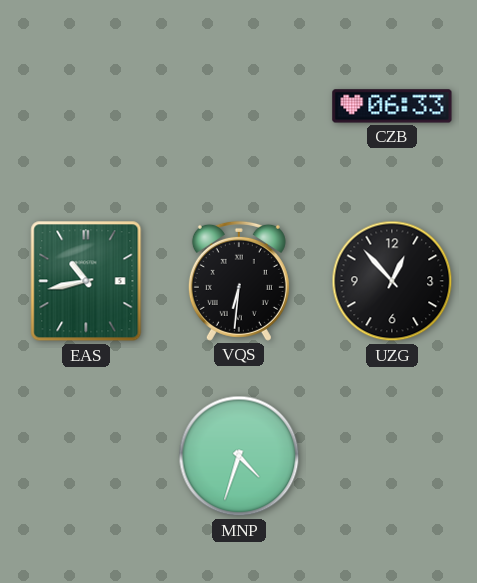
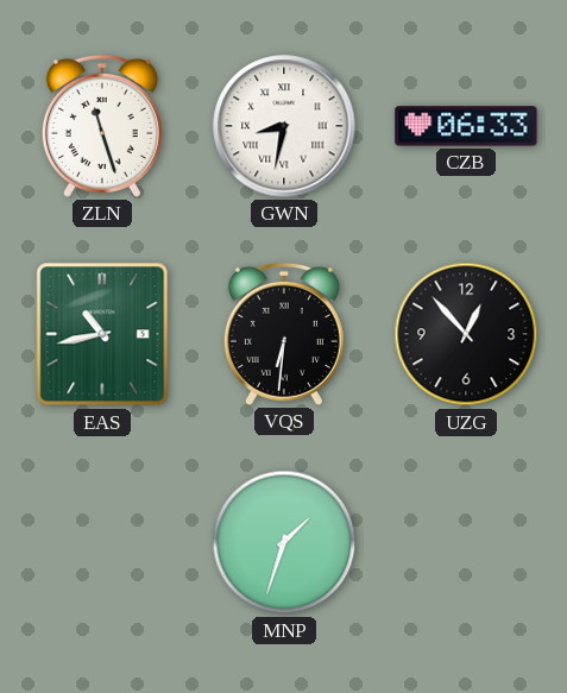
ZLN: none -> 11:27
GWN: none -> 8:32
MNP: 4:33 -> 1:33
